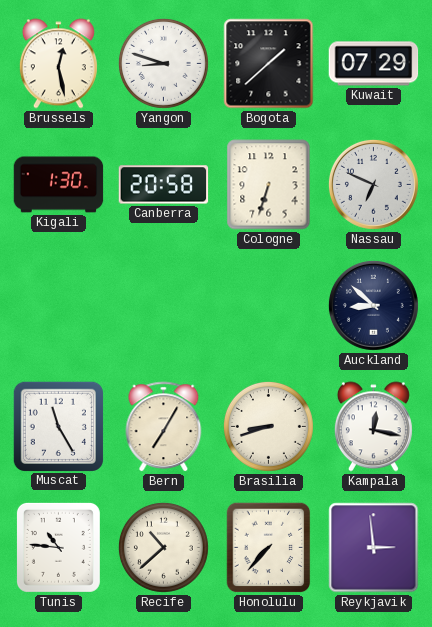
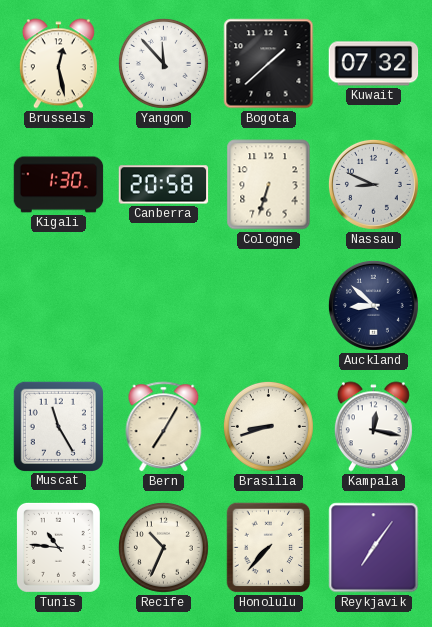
Yangon: 8:48 -> 11:53
Kuwait: 07:29 -> 07:32
Nassau: 6:49 -> 8:49
Recife: 10:38 -> 10:34
Reykjavik: 2:59 -> 7:06
